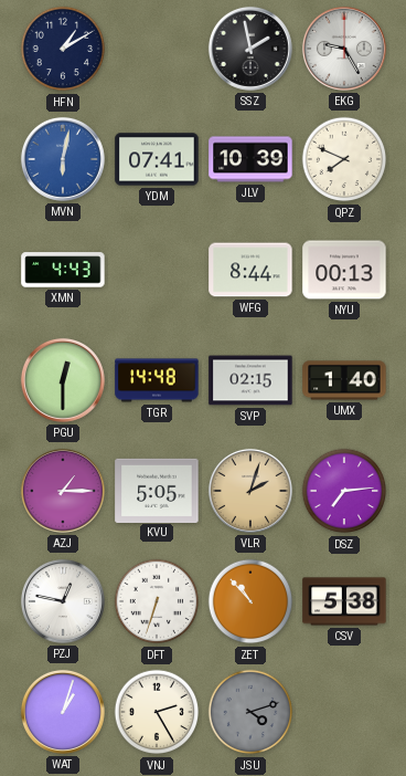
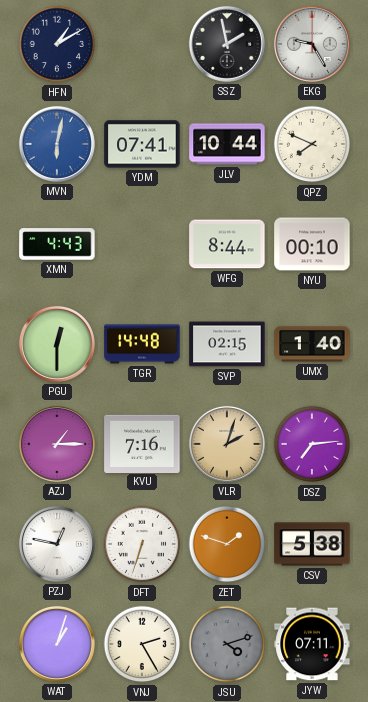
JLV: 10:39 -> 10:44
NYU: 00:13 -> 00:10
KVU: 5:05 -> 7:16
ZET: 10:53 -> 1:48
JYW: none -> 07:11
